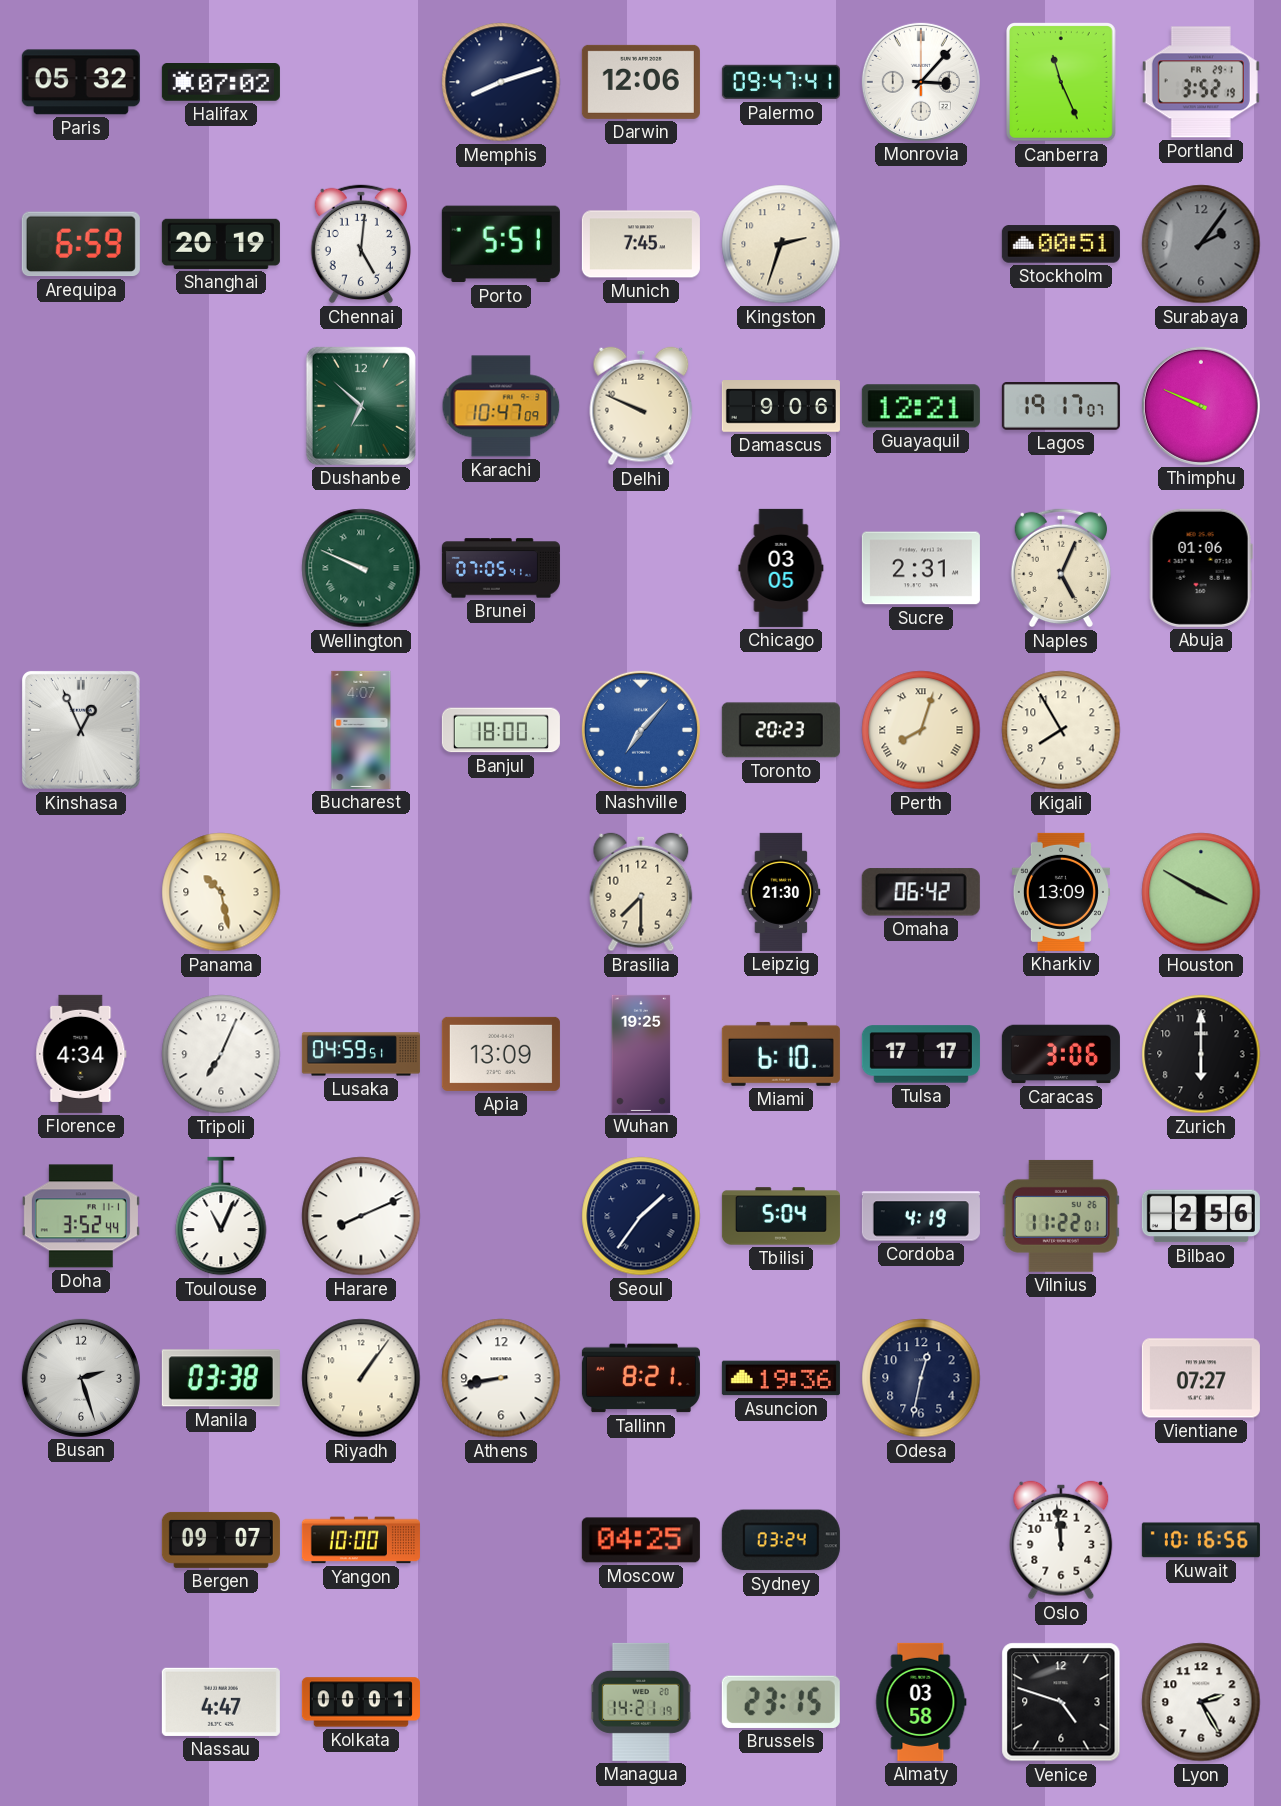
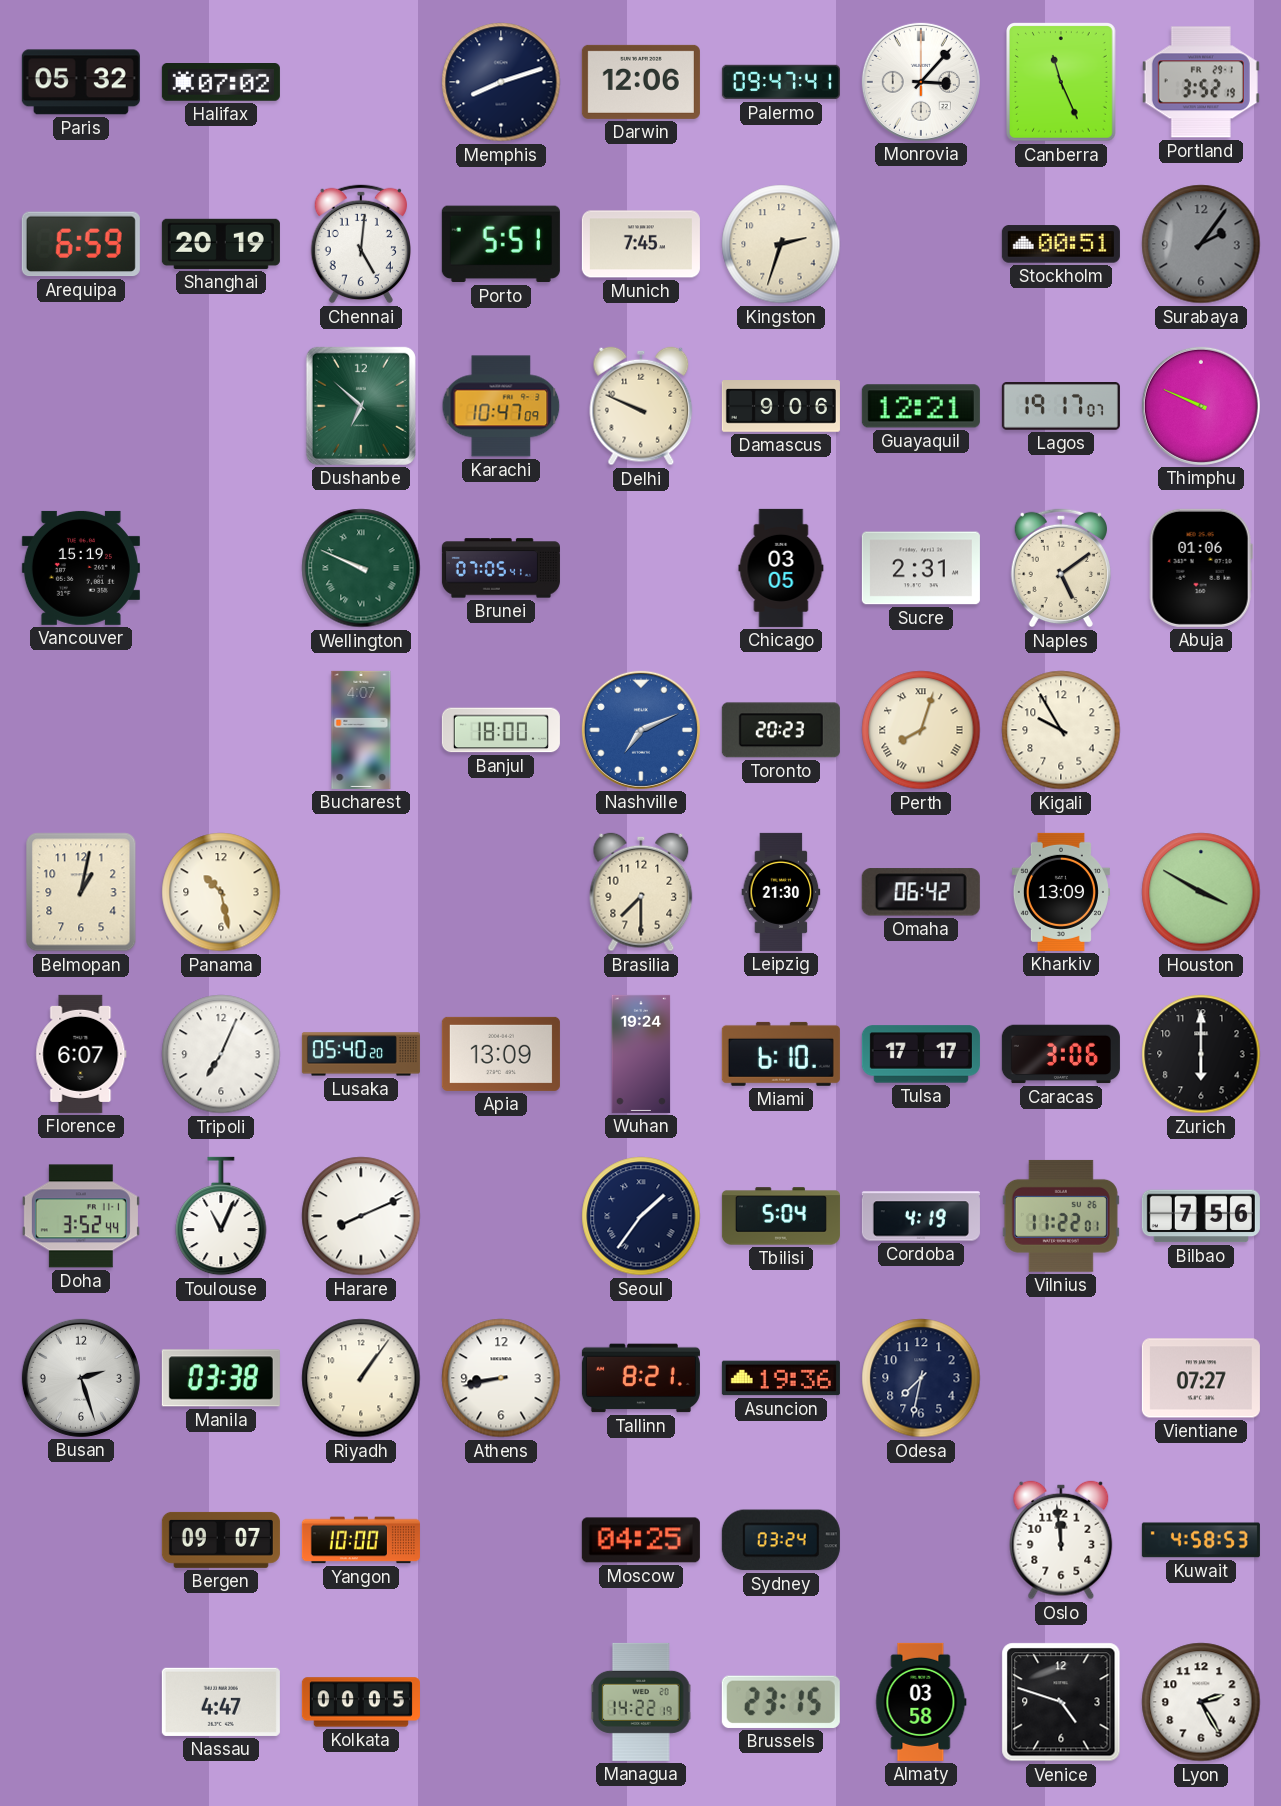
Vancouver: none -> 15:19
Naples: 5:04 -> 5:09
Kinshasa: 12:56 -> none
Nashville: 7:07 -> 7:11
Kigali: 7:55 -> 9:55
Belmopan: none -> 1:02
Florence: 4:34 -> 6:07
Lusaka: 04:59 -> 05:40
Wuhan: 19:25 -> 19:24
Bilbao: 2:56 -> 7:56
Odesa: 12:32 -> 7:32
Kuwait: 10:16 -> 4:58
Kolkata: 00:01 -> 00:05
Managua: 14:21 -> 14:22
